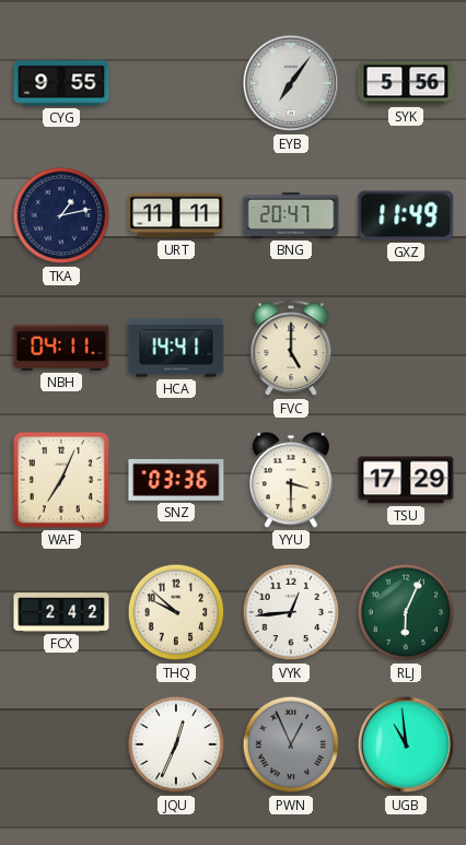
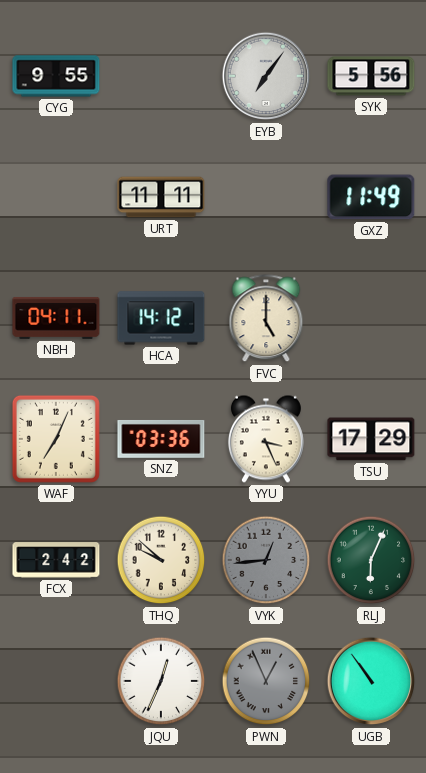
TKA: 1:13 -> none
BNG: 20:47 -> none
HCA: 14:41 -> 14:12
YYU: 3:30 -> 3:26
VYK dial: white -> grey
UGB: 10:59 -> 10:54
